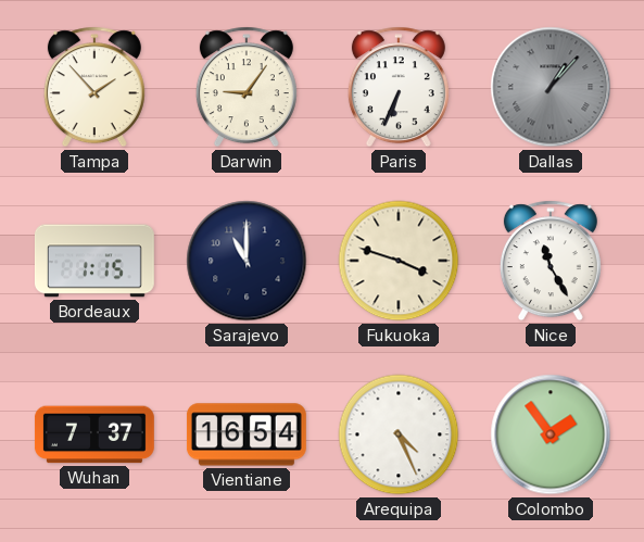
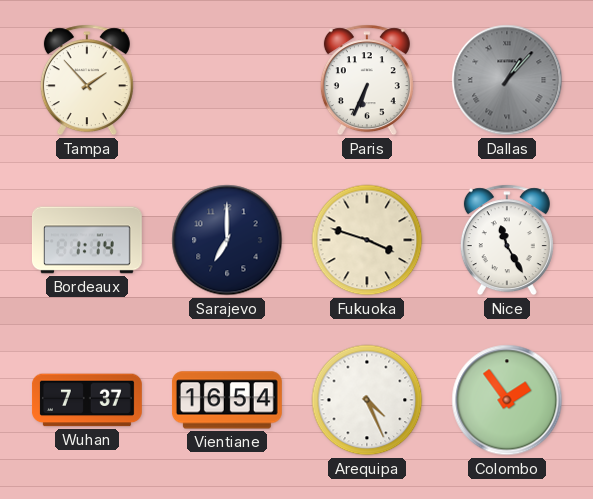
Darwin: 9:06 -> none
Bordeaux: 1:15 -> 1:14
Sarajevo: 11:00 -> 7:00
